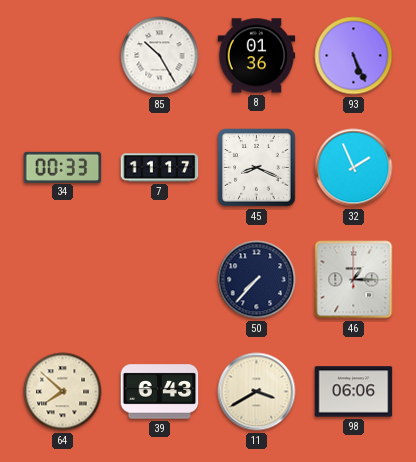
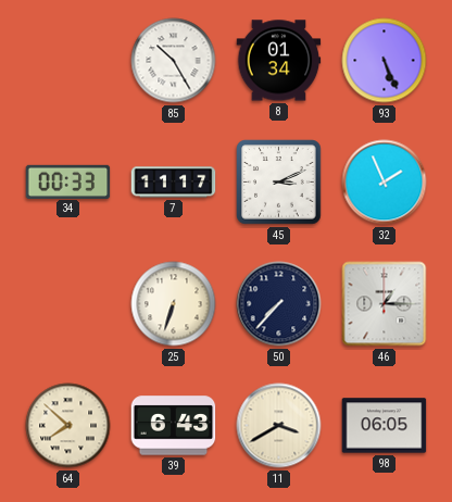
8: 01:36 -> 01:34
45: 8:19 -> 3:11
25: none -> 6:33
98: 06:06 -> 06:05
